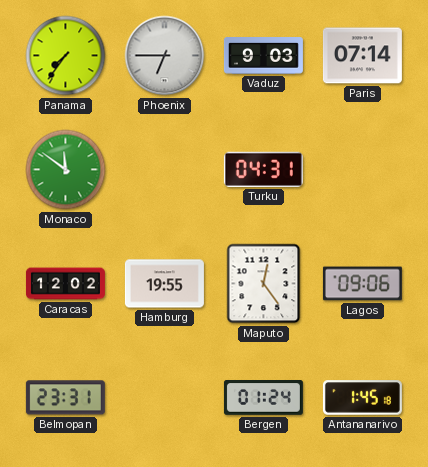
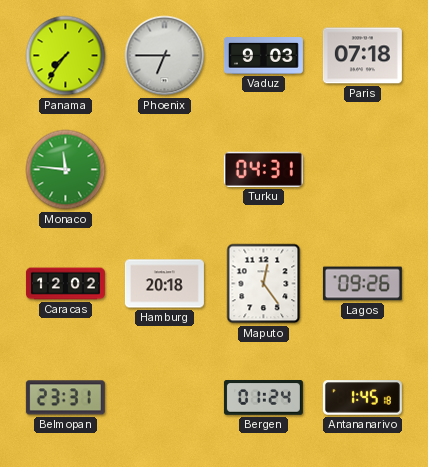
Paris: 07:14 -> 07:18
Monaco: 11:51 -> 11:46
Hamburg: 19:55 -> 20:18
Lagos: 09:06 -> 09:26
